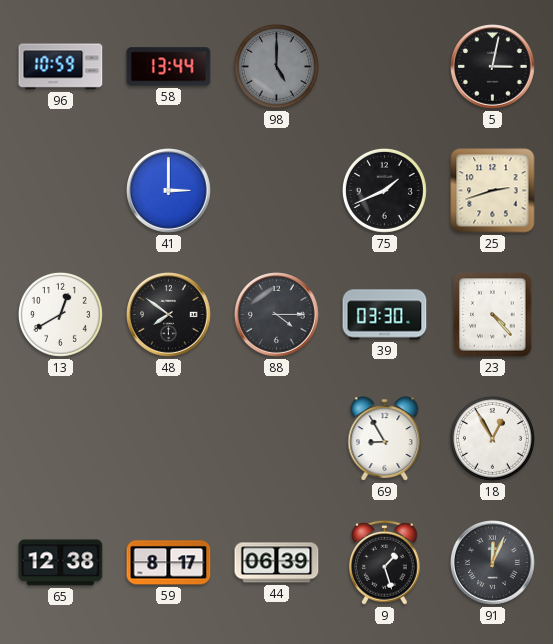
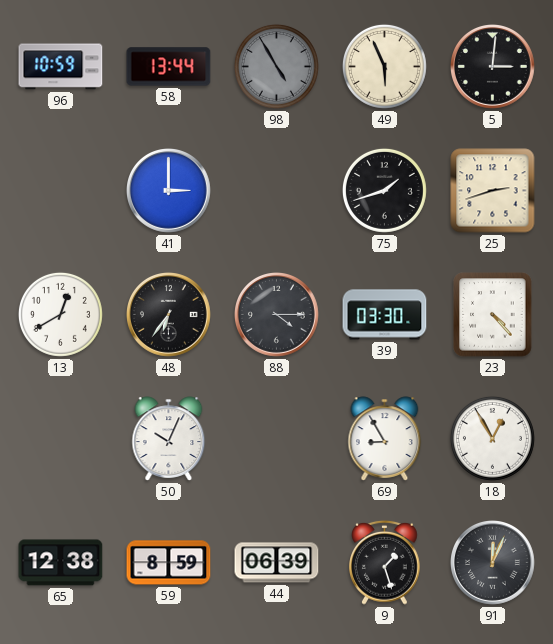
98: 5:00 -> 4:55
49: none -> 5:56
5: 3:02 -> 3:01
75: 1:41 -> 1:42
48: 7:51 -> 6:36
50: none -> 10:04
59: 8:17 -> 8:59
